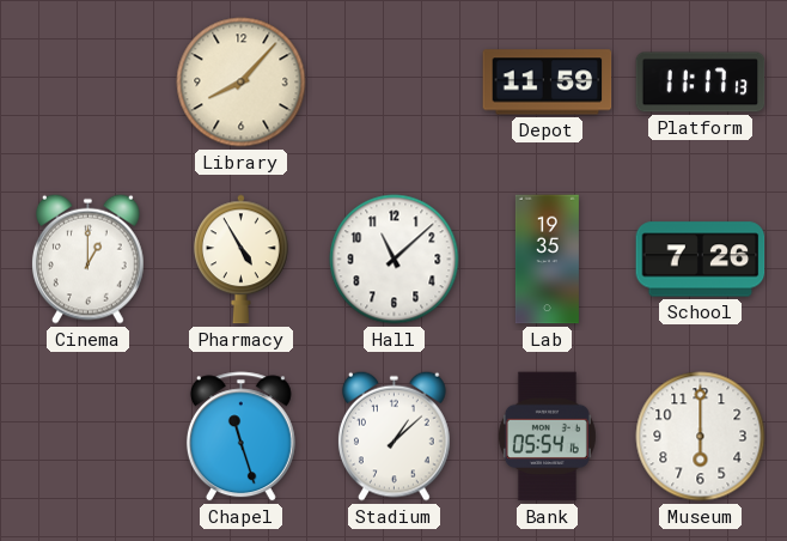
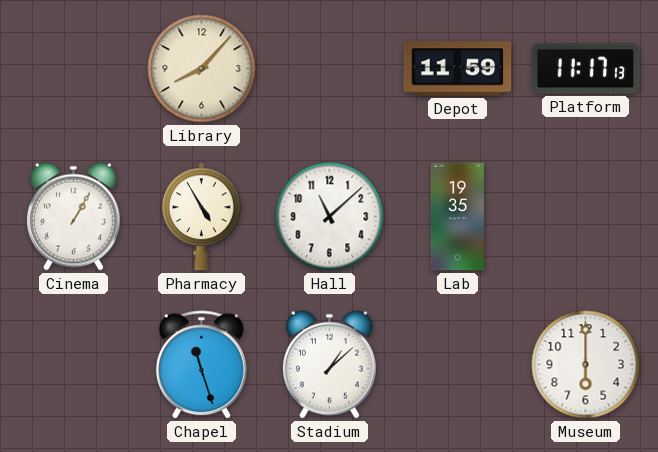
Cinema: 1:00 -> 1:05
School: 7:26 -> none
Bank: 05:54 -> none
